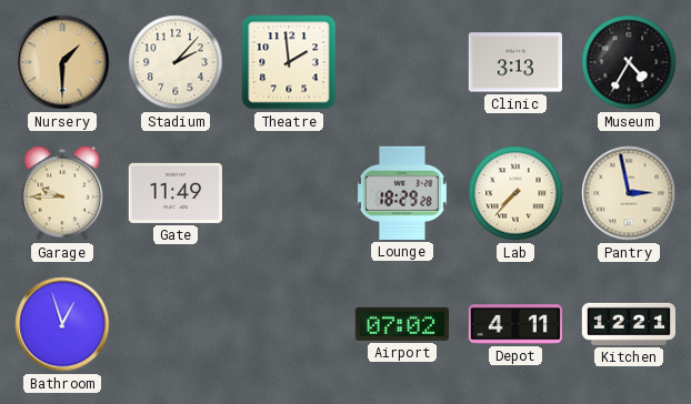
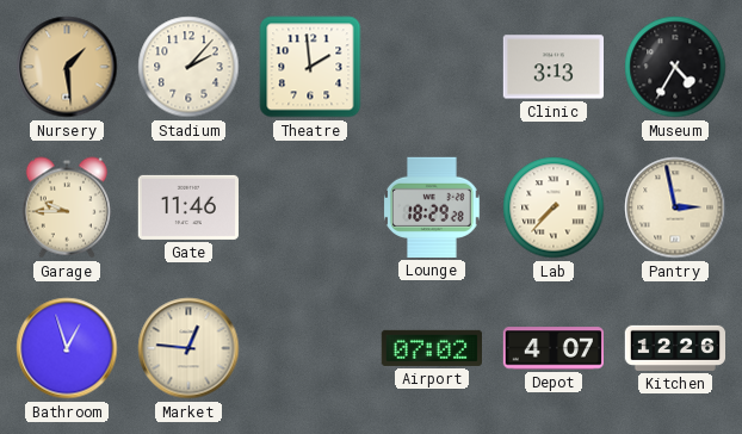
Nursery: 1:30 -> 1:29
Gate: 11:49 -> 11:46
Market: none -> 12:46
Depot: 4:11 -> 4:07
Kitchen: 12:21 -> 12:26
